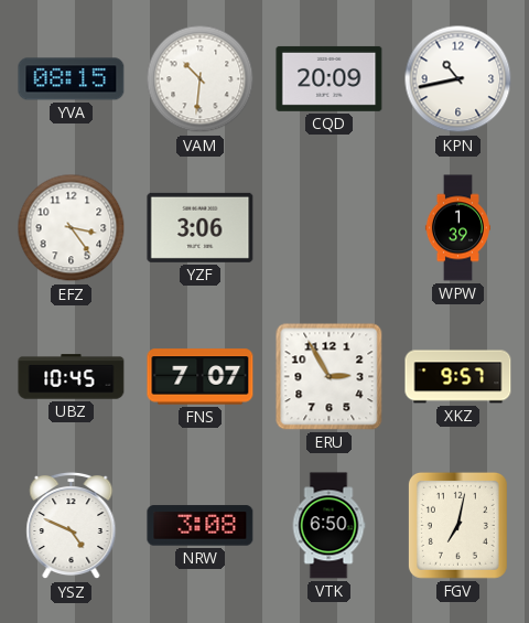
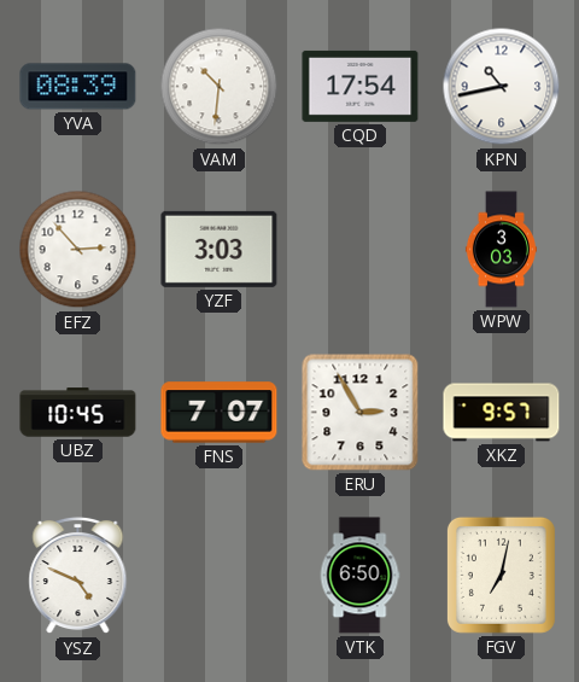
YVA: 08:15 -> 08:39
CQD: 20:09 -> 17:54
EFZ: 3:24 -> 2:53
YZF: 3:06 -> 3:03
WPW: 1:39 -> 3:03
NRW: 3:08 -> none
